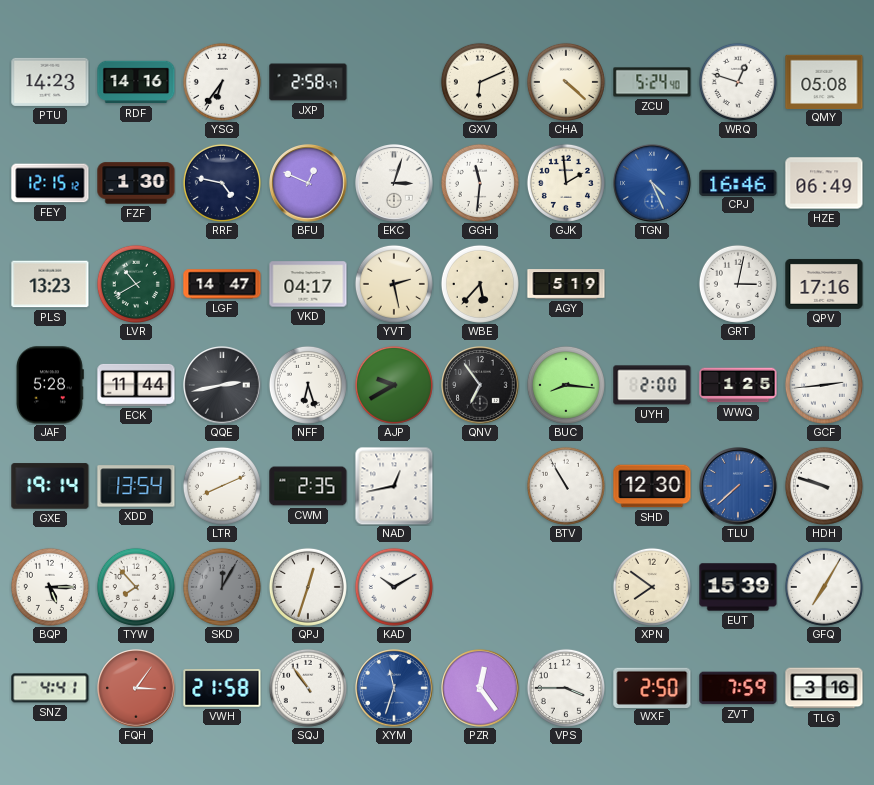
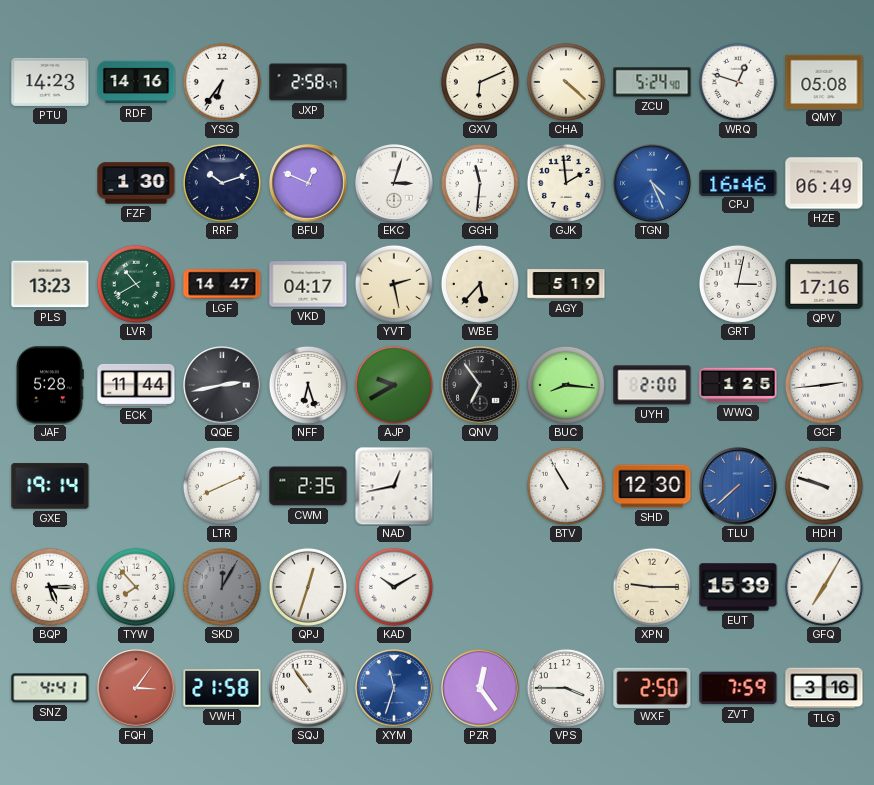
FEY: 12:15 -> none
RRF: 4:47 -> 10:12
XDD: 13:54 -> none
XPN: 7:51 -> 9:15
